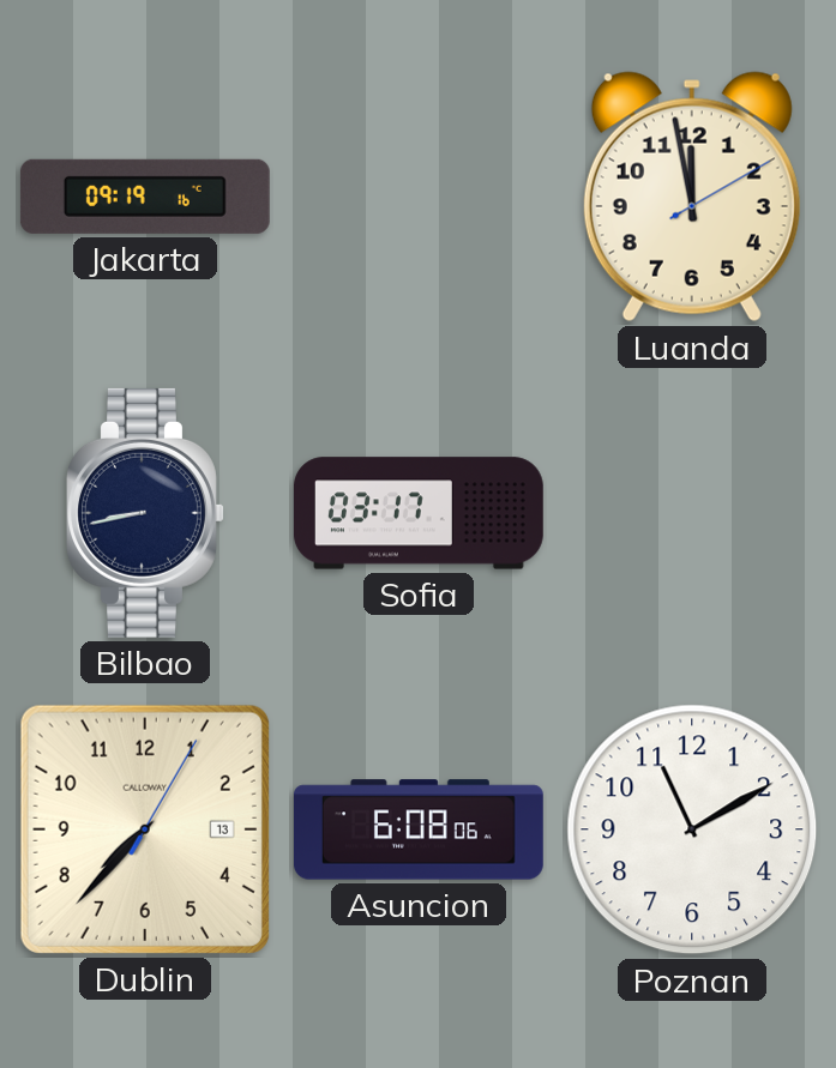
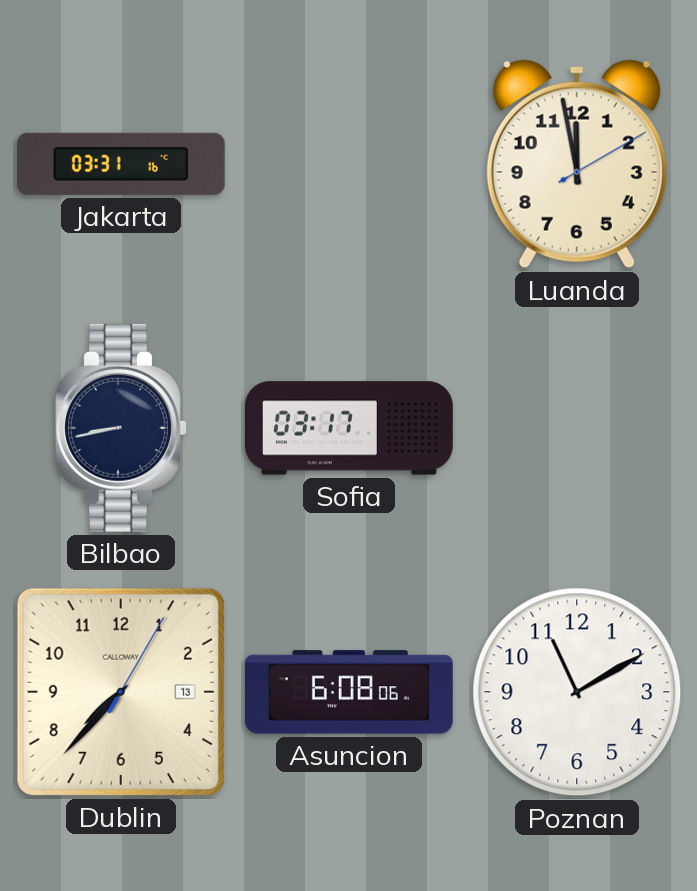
Jakarta: 09:19 -> 03:31
